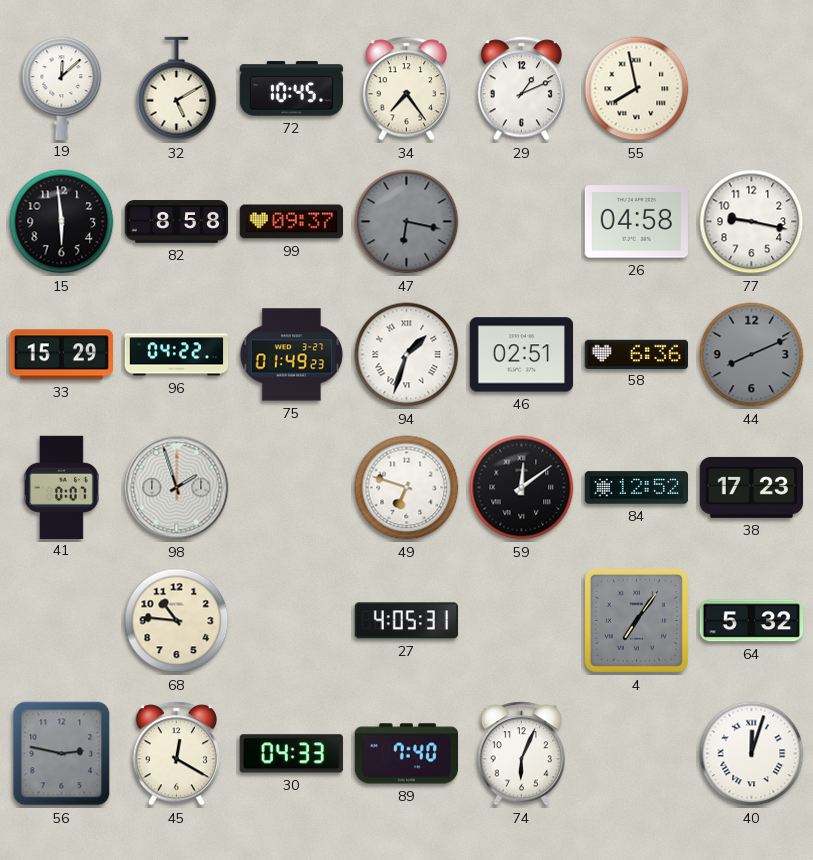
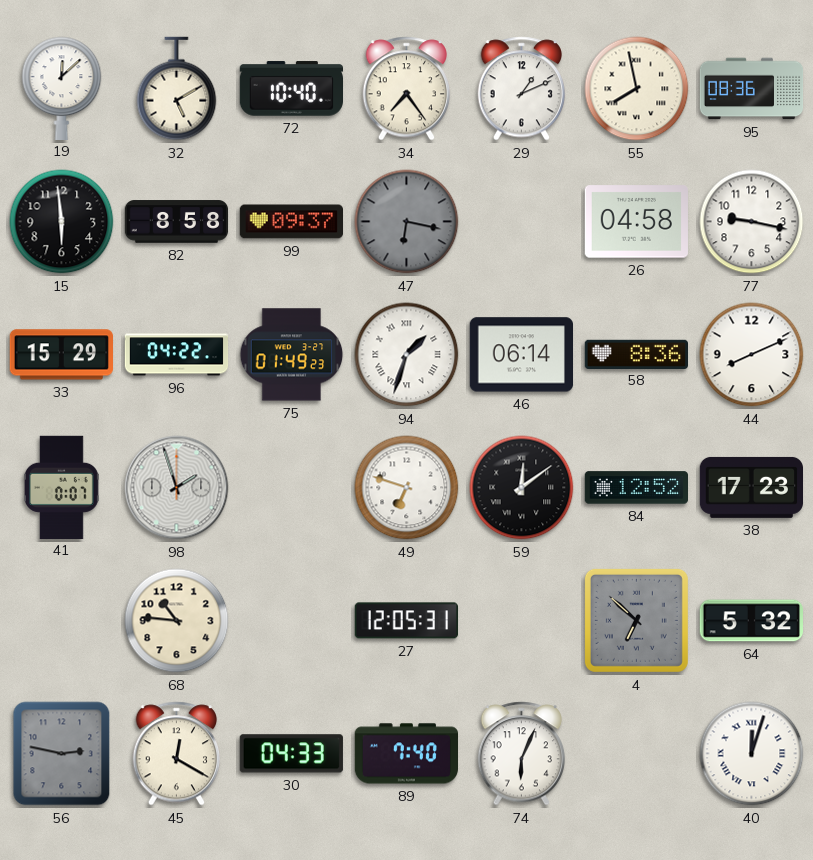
72: 10:45 -> 10:40
95: none -> 08:36
46: 02:51 -> 06:14
58: 6:36 -> 8:36
44 dial: grey -> white
27: 4:05 -> 12:05
4: 7:06 -> 6:52
